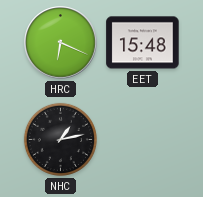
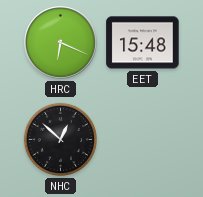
NHC: 1:13 -> 12:52
